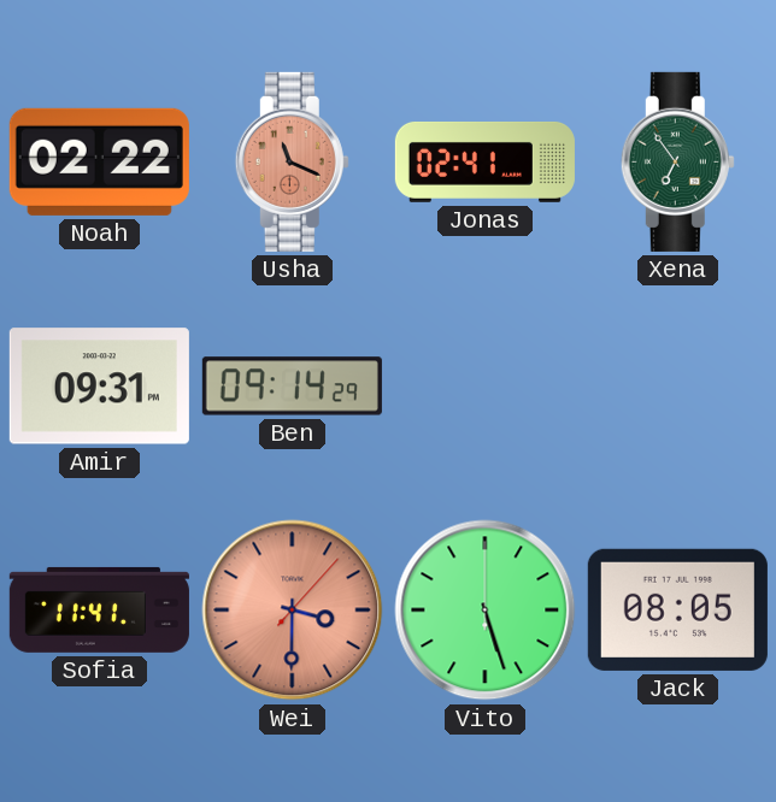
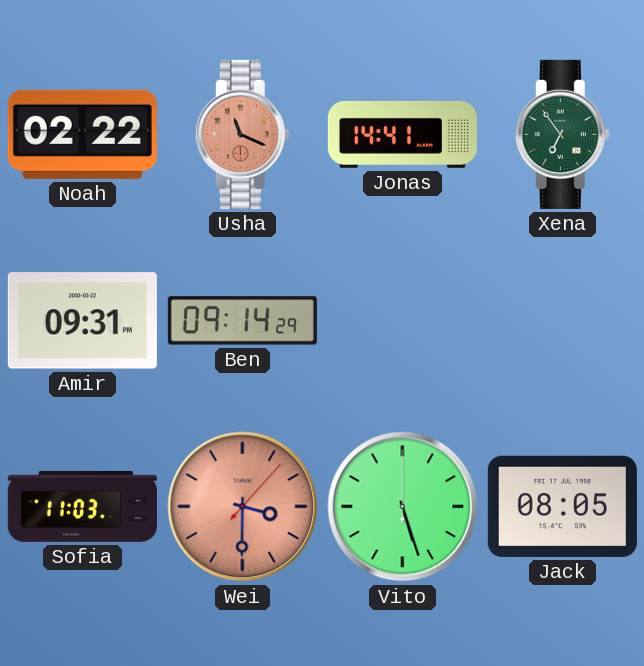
Jonas: 02:41 -> 14:41
Sofia: 11:41 -> 11:03
